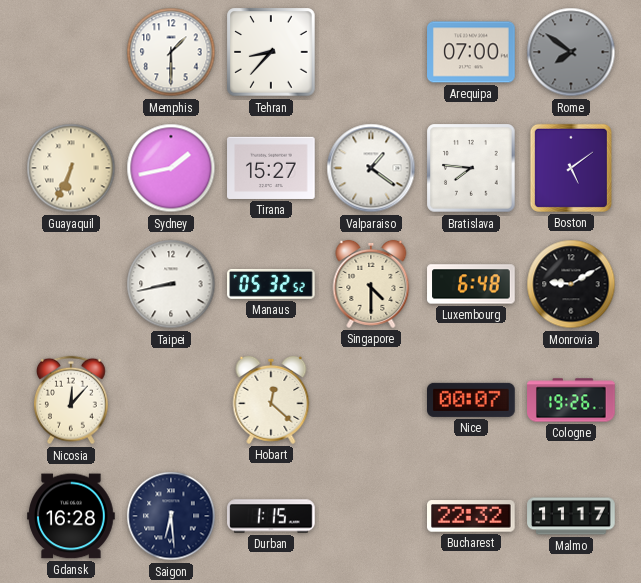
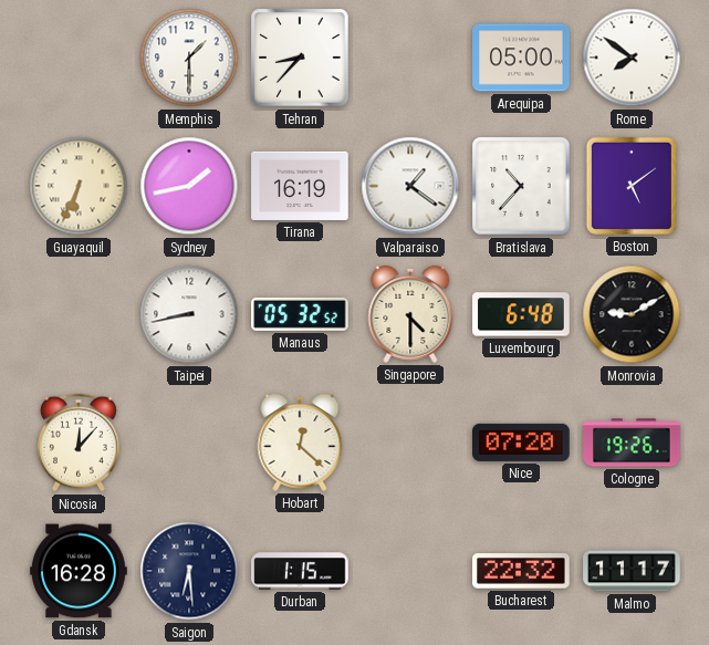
Arequipa: 07:00 -> 05:00
Rome dial: grey -> white
Tirana: 15:27 -> 16:19
Bratislava: 7:46 -> 10:37
Nice: 00:07 -> 07:20
